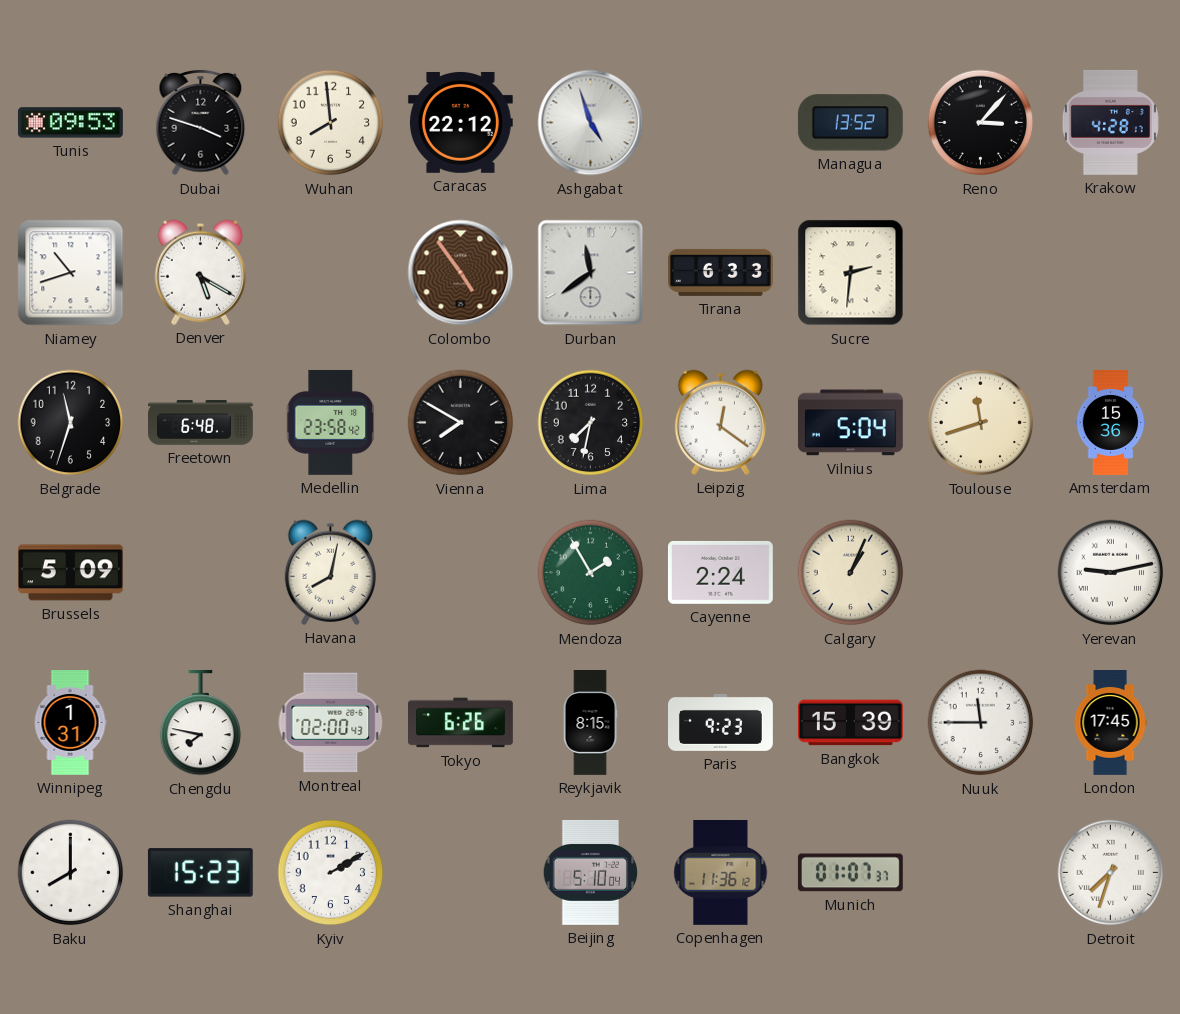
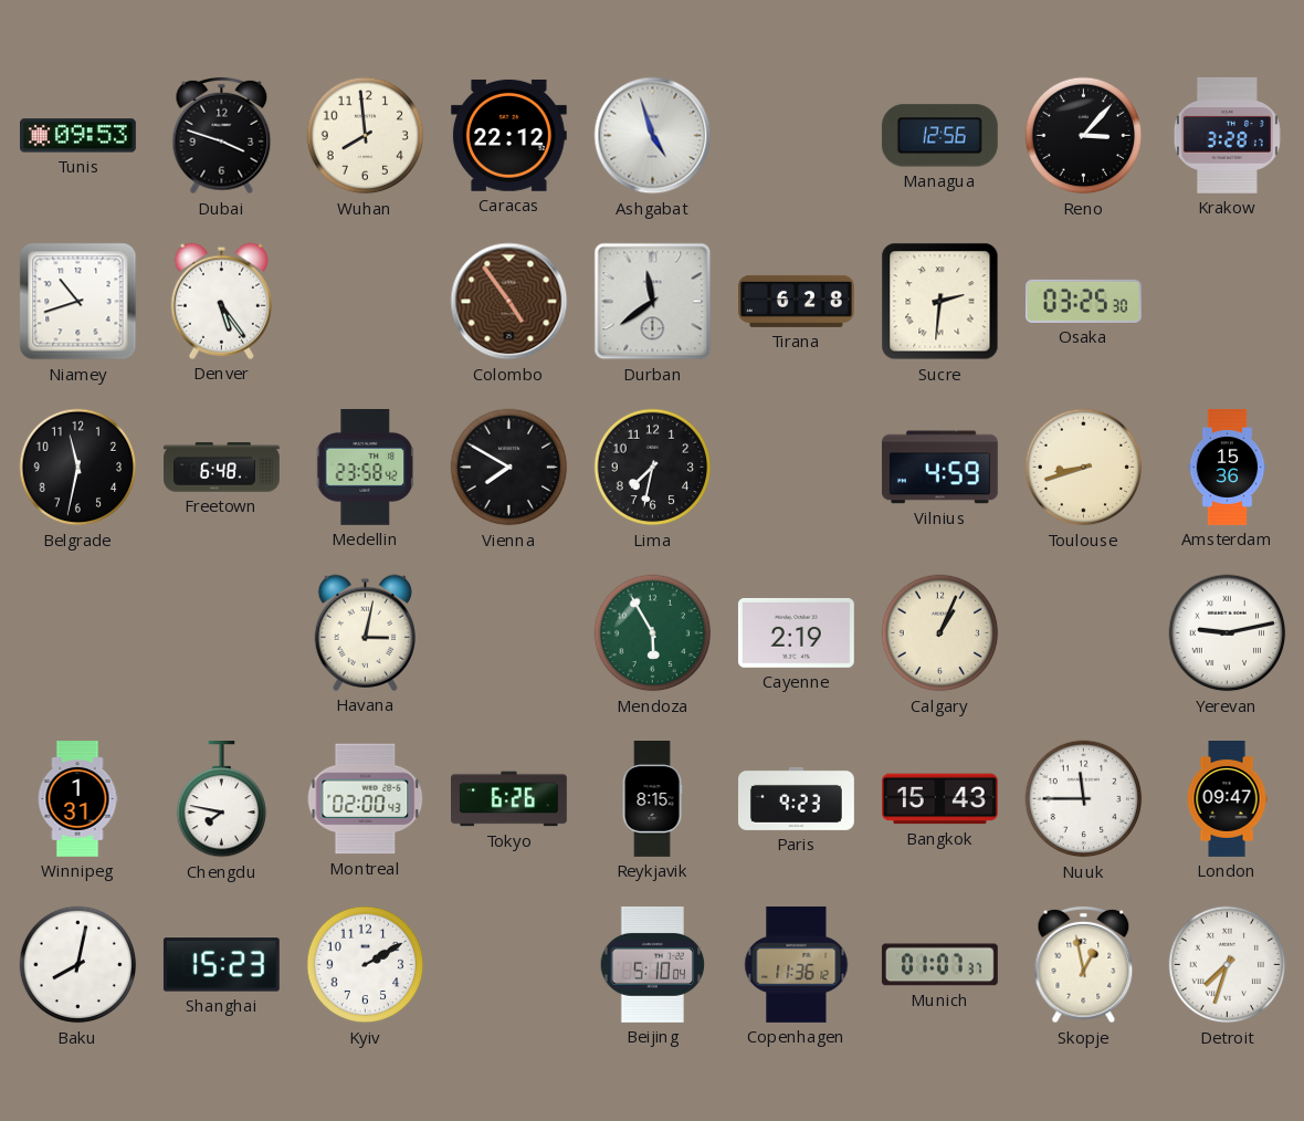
Managua: 13:52 -> 12:56
Krakow: 4:28 -> 3:28
Denver: 5:20 -> 5:24
Tirana: 6:33 -> 6:28
Osaka: none -> 03:25
Belgrade: 11:33 -> 11:32
Leipzig: 12:21 -> none
Vilnius: 5:04 -> 4:59
Toulouse: 11:42 -> 8:42
Brussels: 5:09 -> none
Havana: 8:02 -> 3:02
Mendoza: 1:55 -> 5:55
Cayenne: 2:24 -> 2:19
Bangkok: 15:39 -> 15:43
London: 17:45 -> 09:47
Baku: 8:00 -> 8:02
Skopje: none -> 12:58
